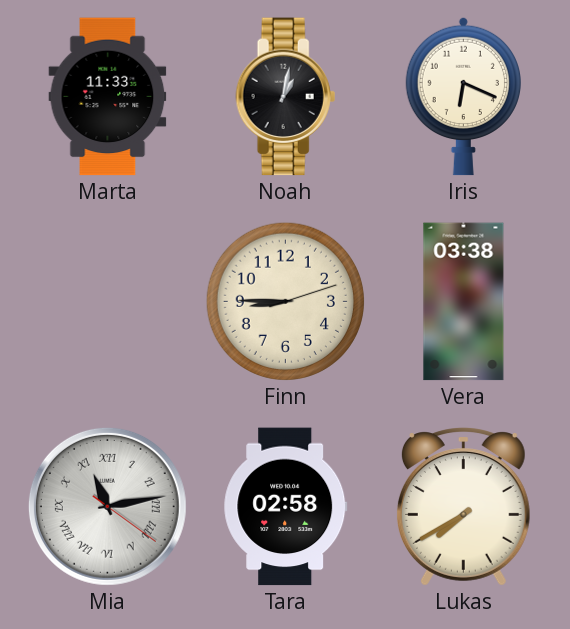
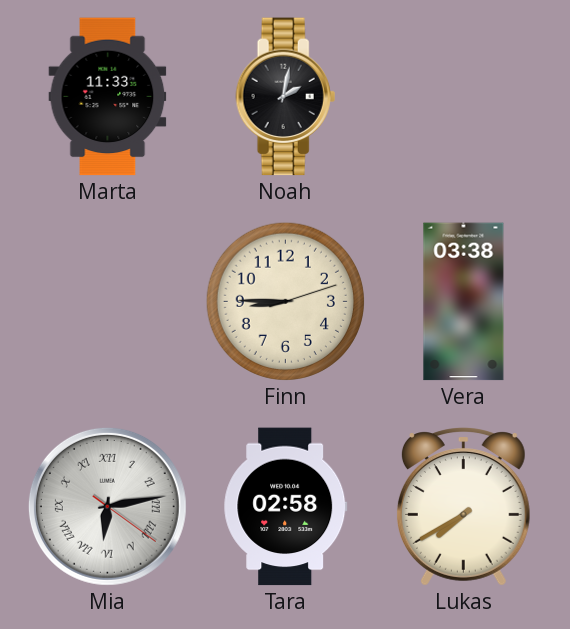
Noah: 1:02 -> 2:02
Iris: 6:19 -> none
Mia: 11:13 -> 6:13
